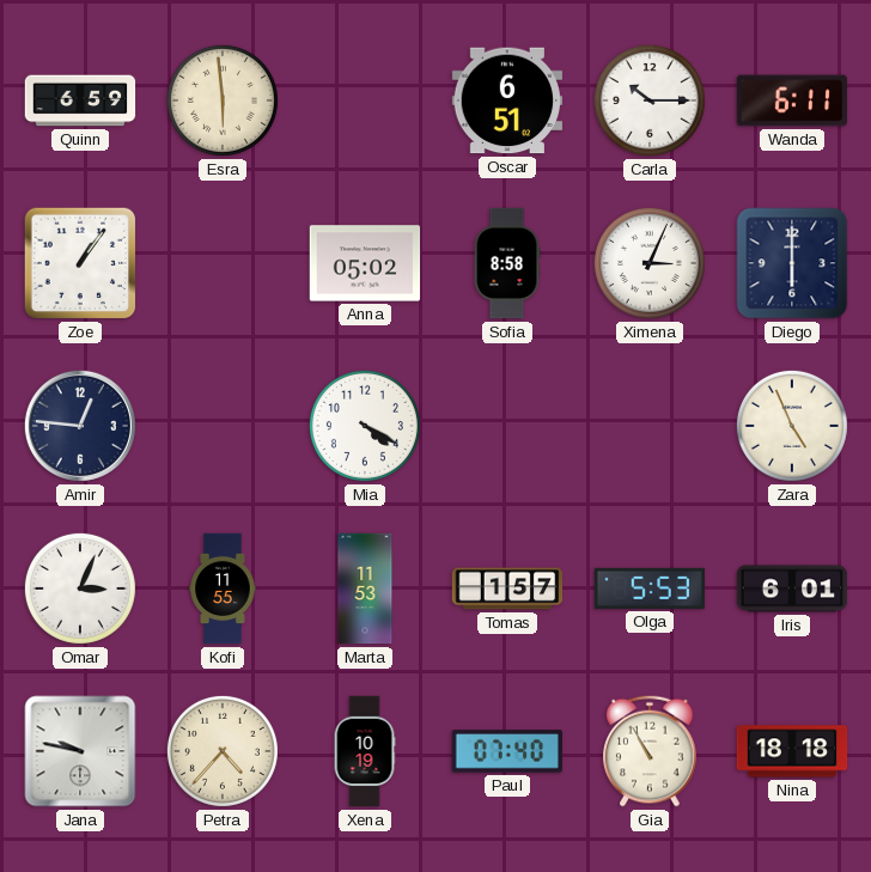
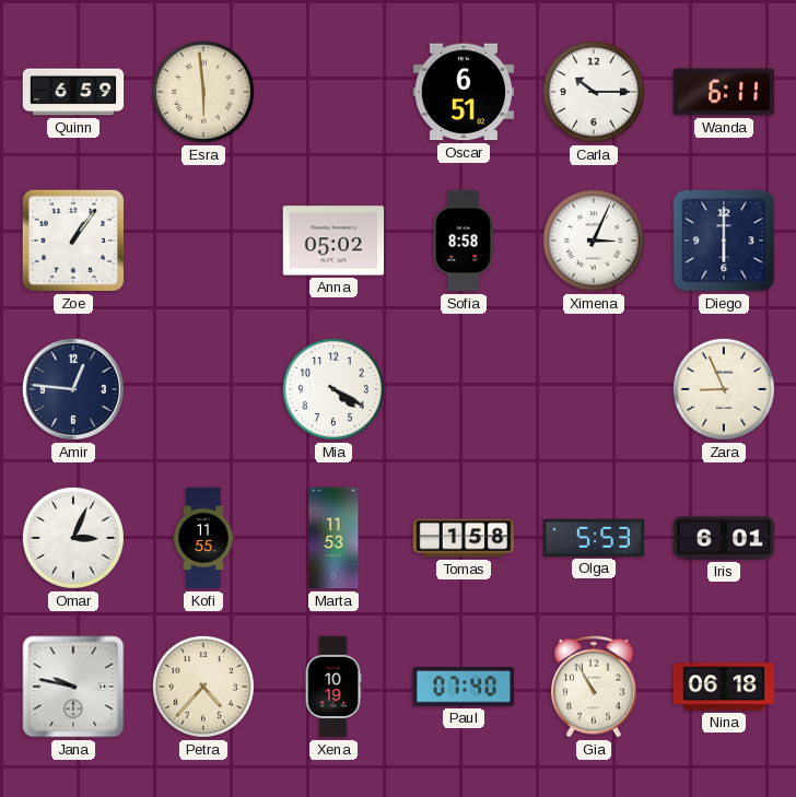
Zara: 4:56 -> 8:56
Tomas: 1:57 -> 1:58
Nina: 18:18 -> 06:18
